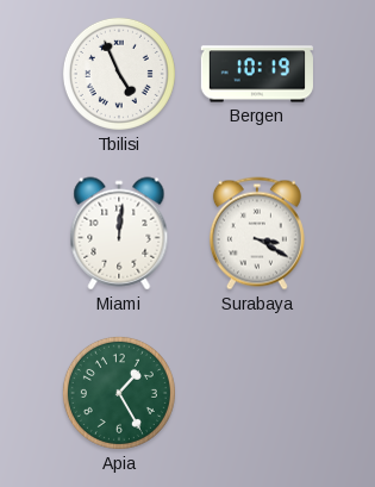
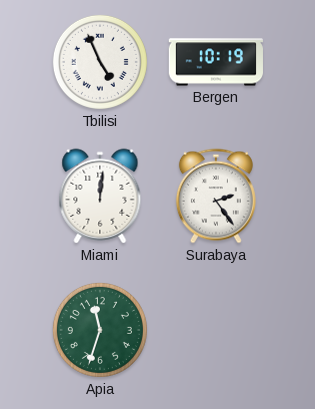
Surabaya: 3:20 -> 2:24
Apia: 1:25 -> 11:33
